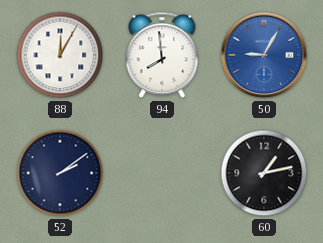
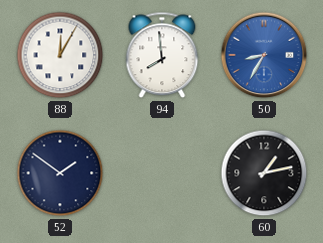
50: 9:05 -> 8:35
52: 2:09 -> 1:51
